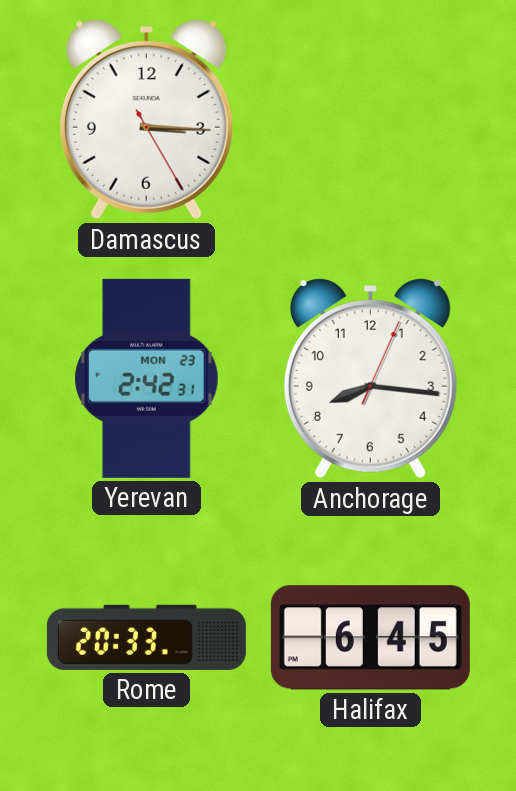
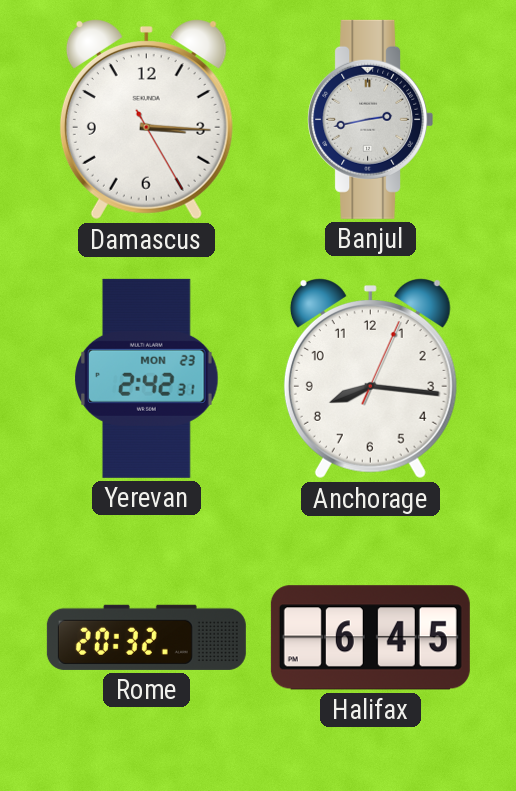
Banjul: none -> 2:43
Rome: 20:33 -> 20:32
